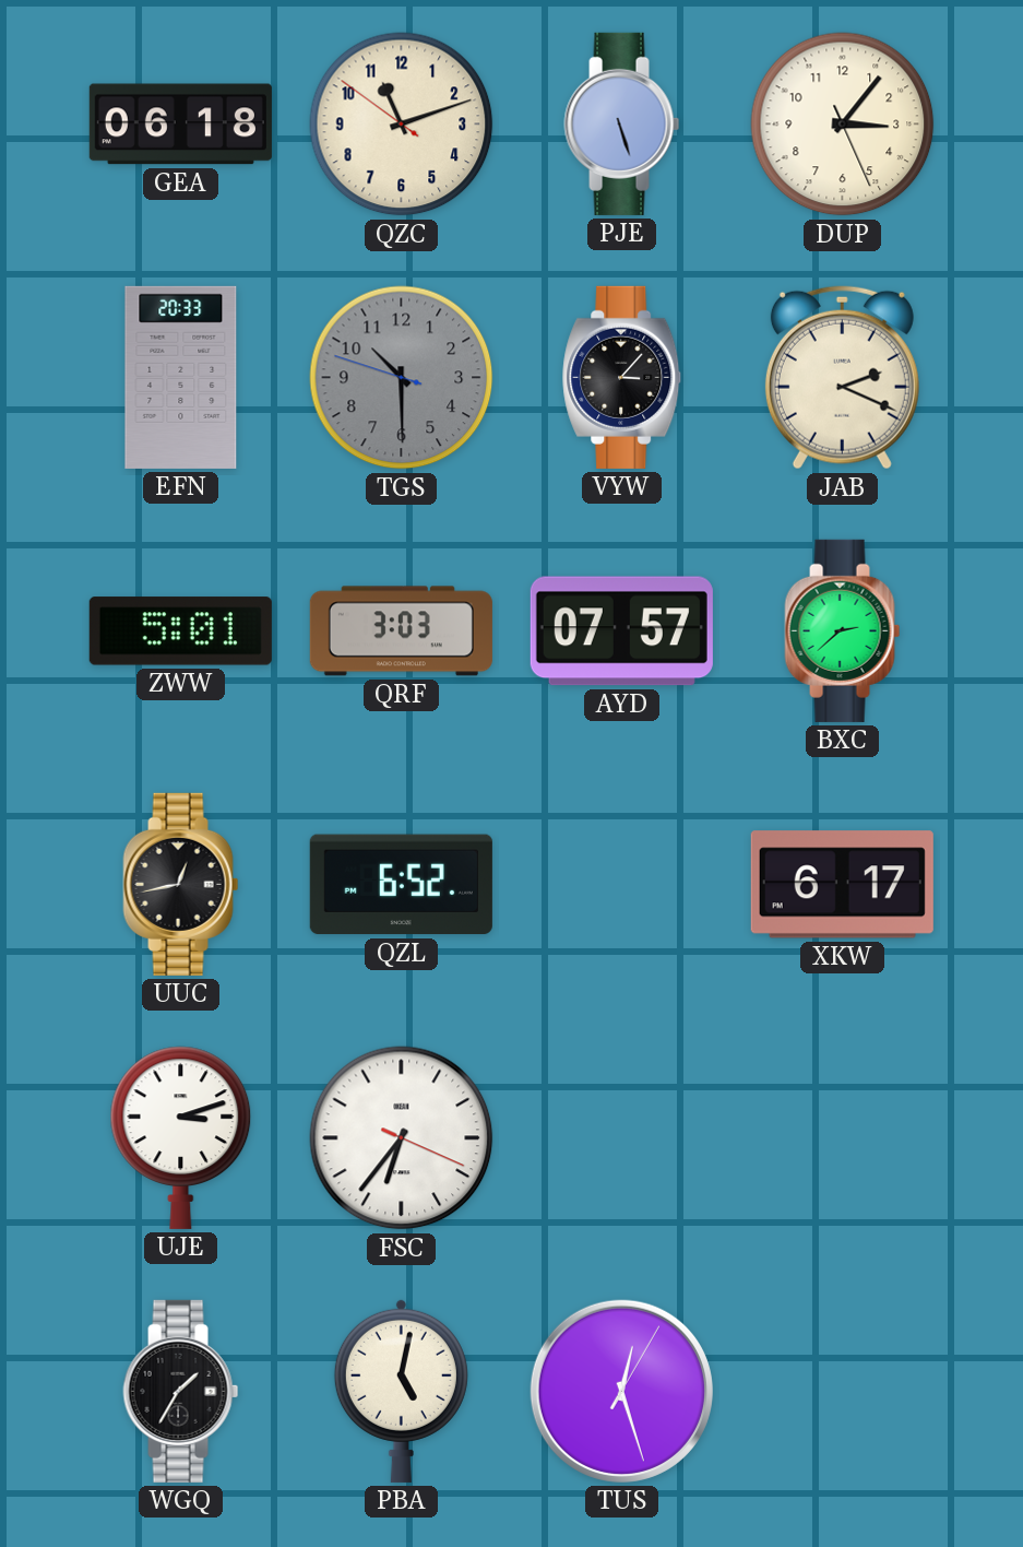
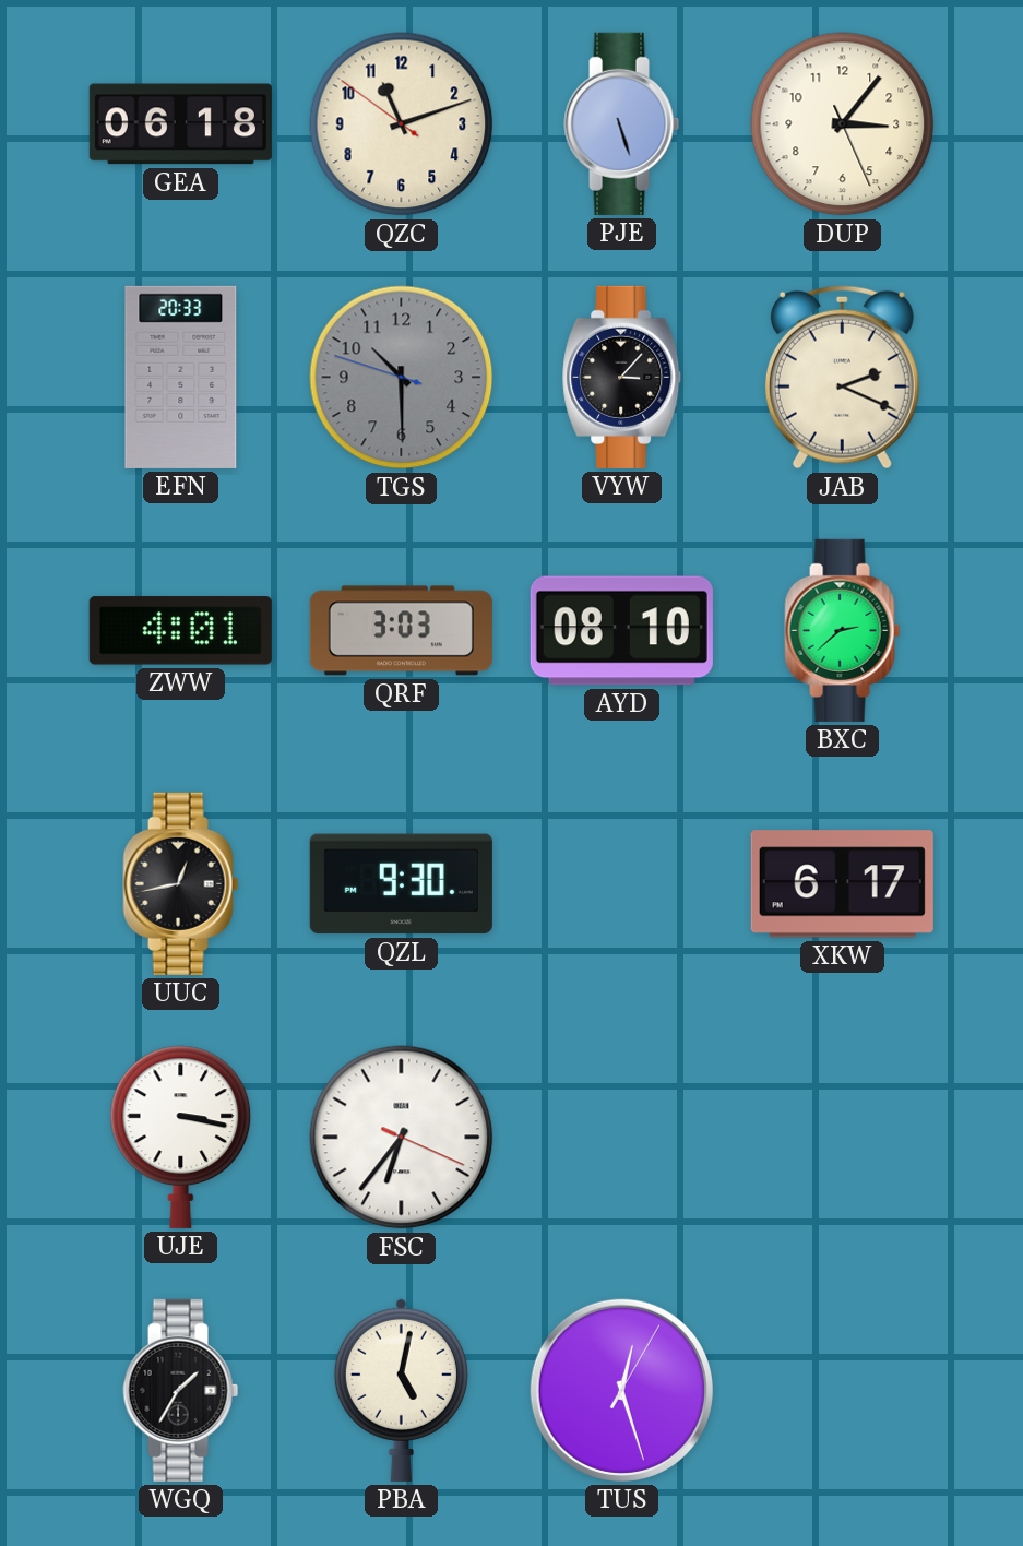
ZWW: 5:01 -> 4:01
AYD: 07:57 -> 08:10
QZL: 6:52 -> 9:30
UJE: 3:12 -> 3:17
